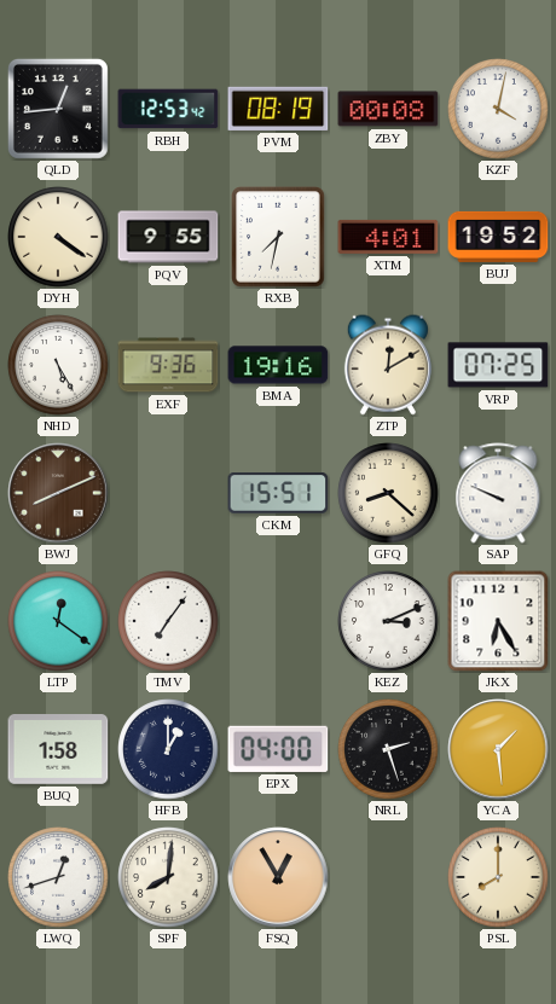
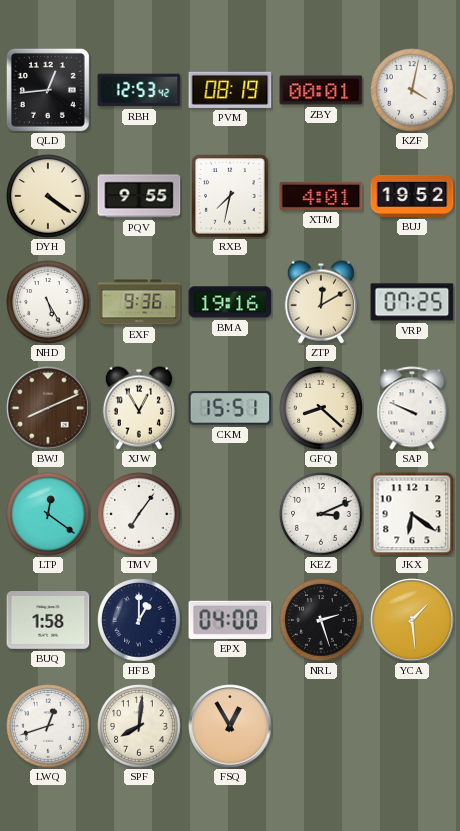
ZBY: 00:08 -> 00:01
XJW: none -> 12:55
JKX: 6:25 -> 6:21
PSL: 8:00 -> none
